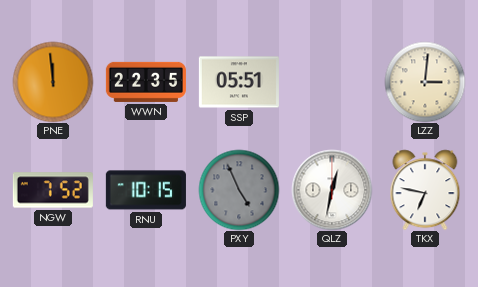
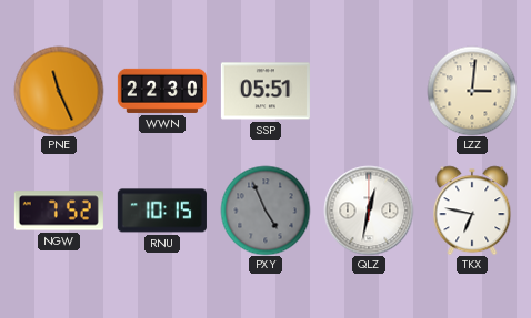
PNE: 11:59 -> 11:26
WWN: 22:35 -> 22:30
